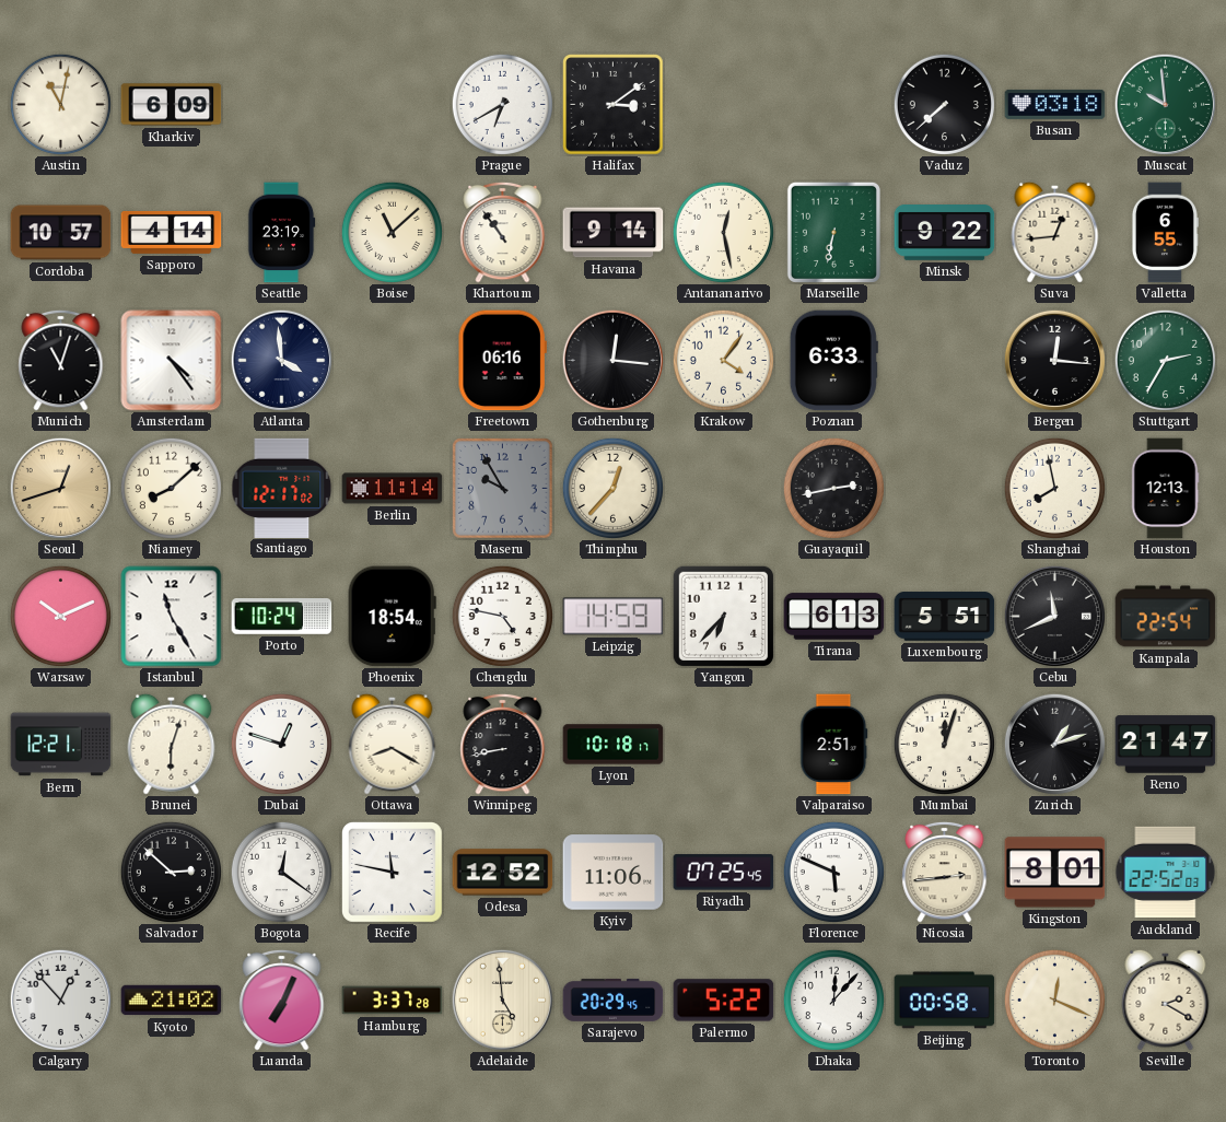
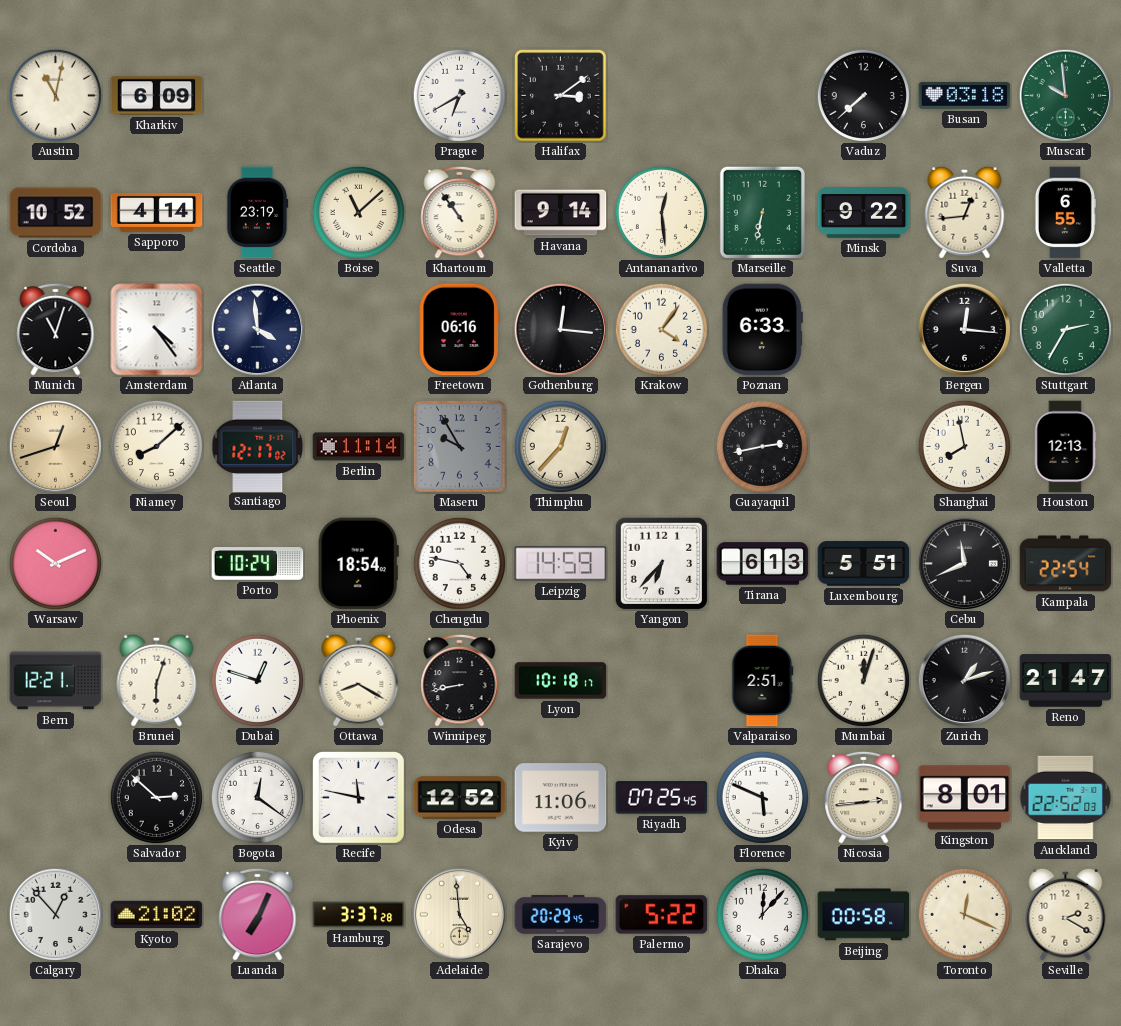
Cordoba: 10:57 -> 10:52
Antananarivo: 12:28 -> 12:29
Istanbul: 11:25 -> none
